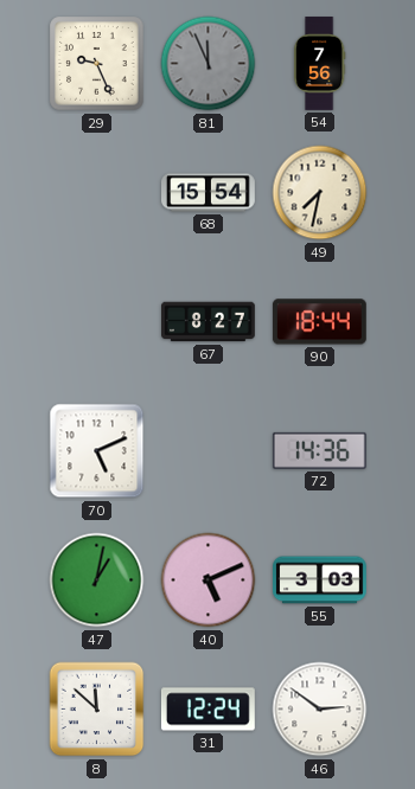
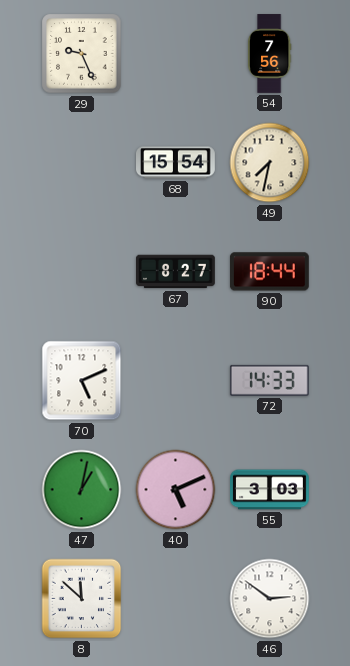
81: 11:56 -> none
72: 14:36 -> 14:33
31: 12:24 -> none
